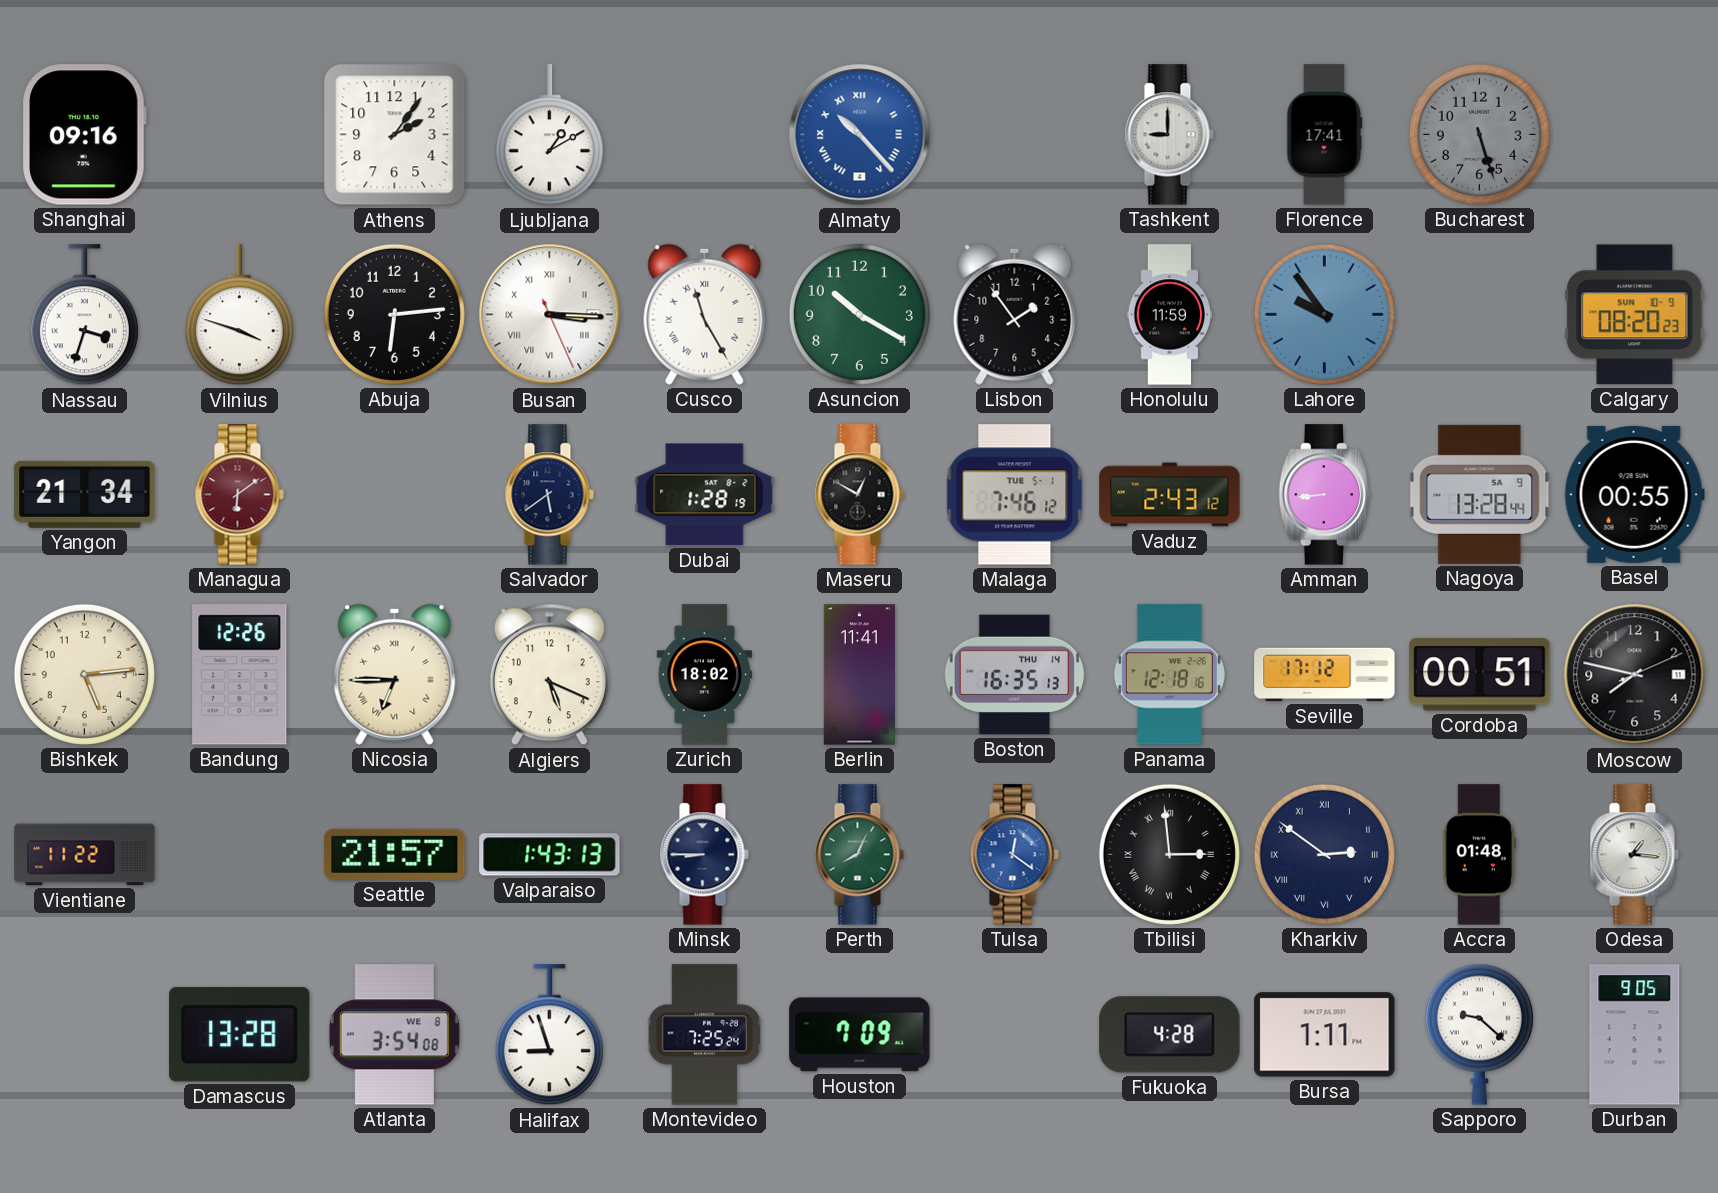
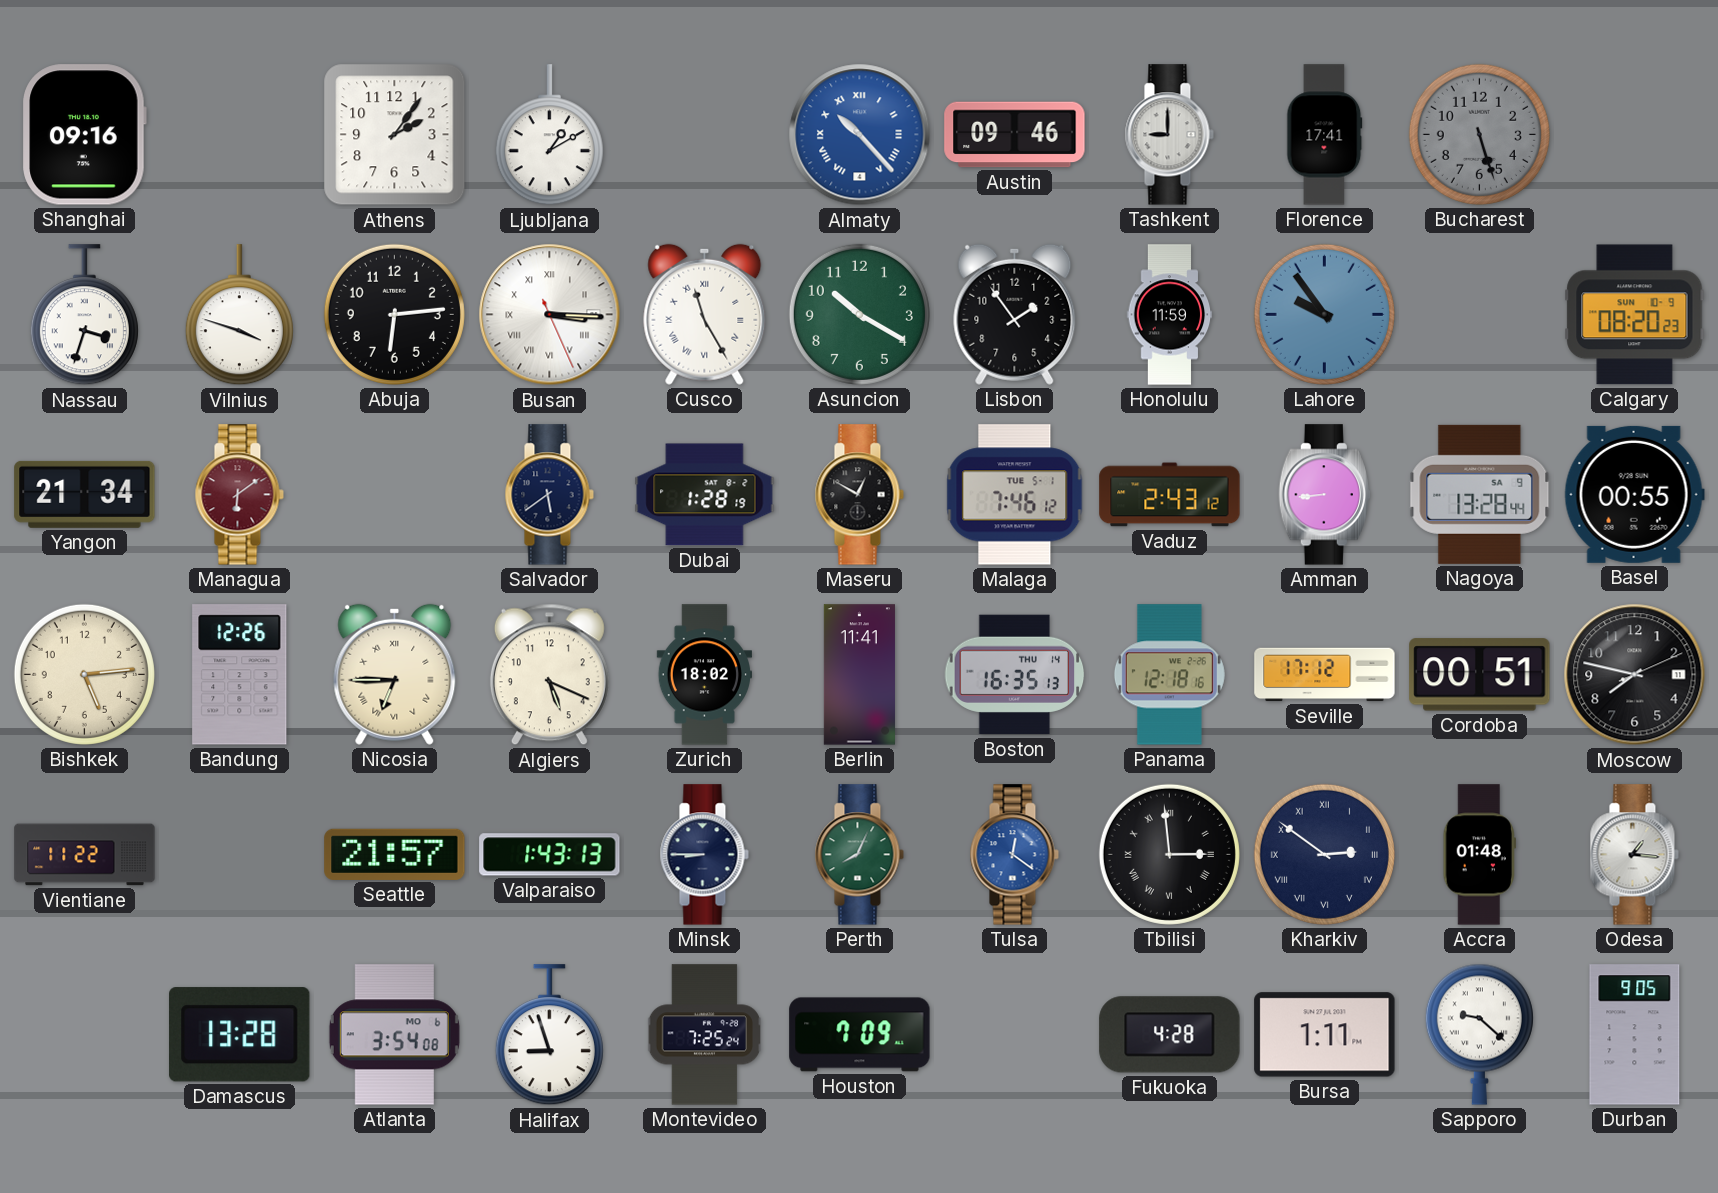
Austin: none -> 09:46
Atlanta date: WE 8 -> MO 6
